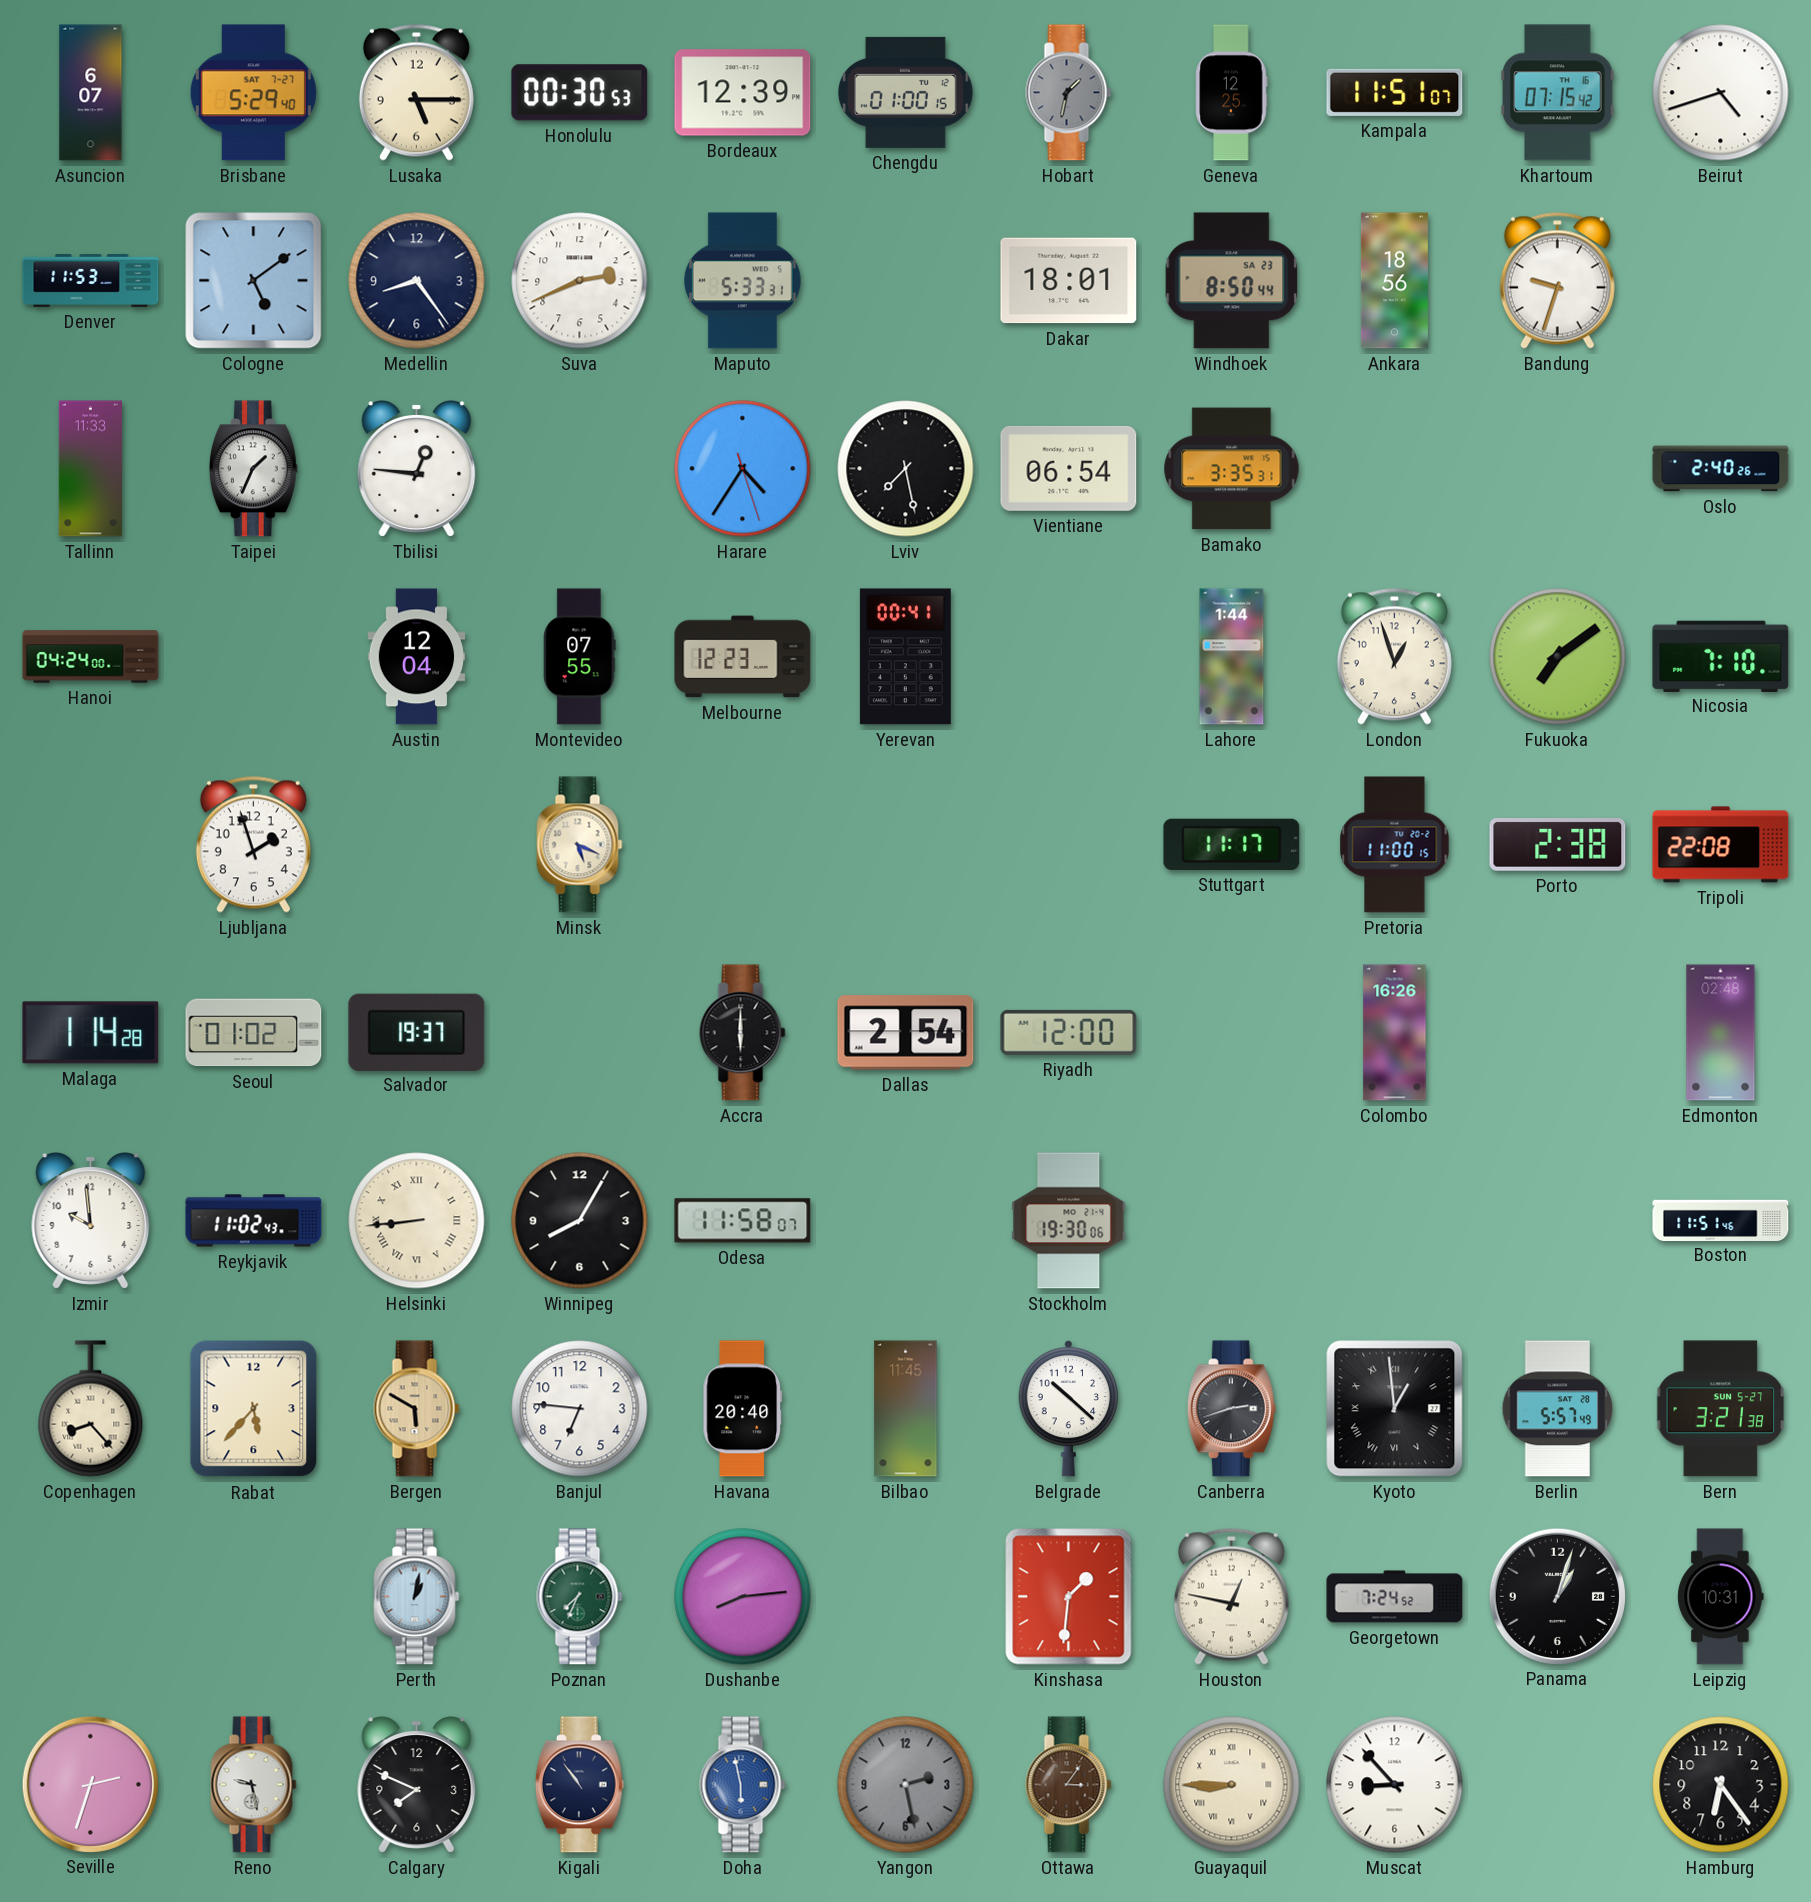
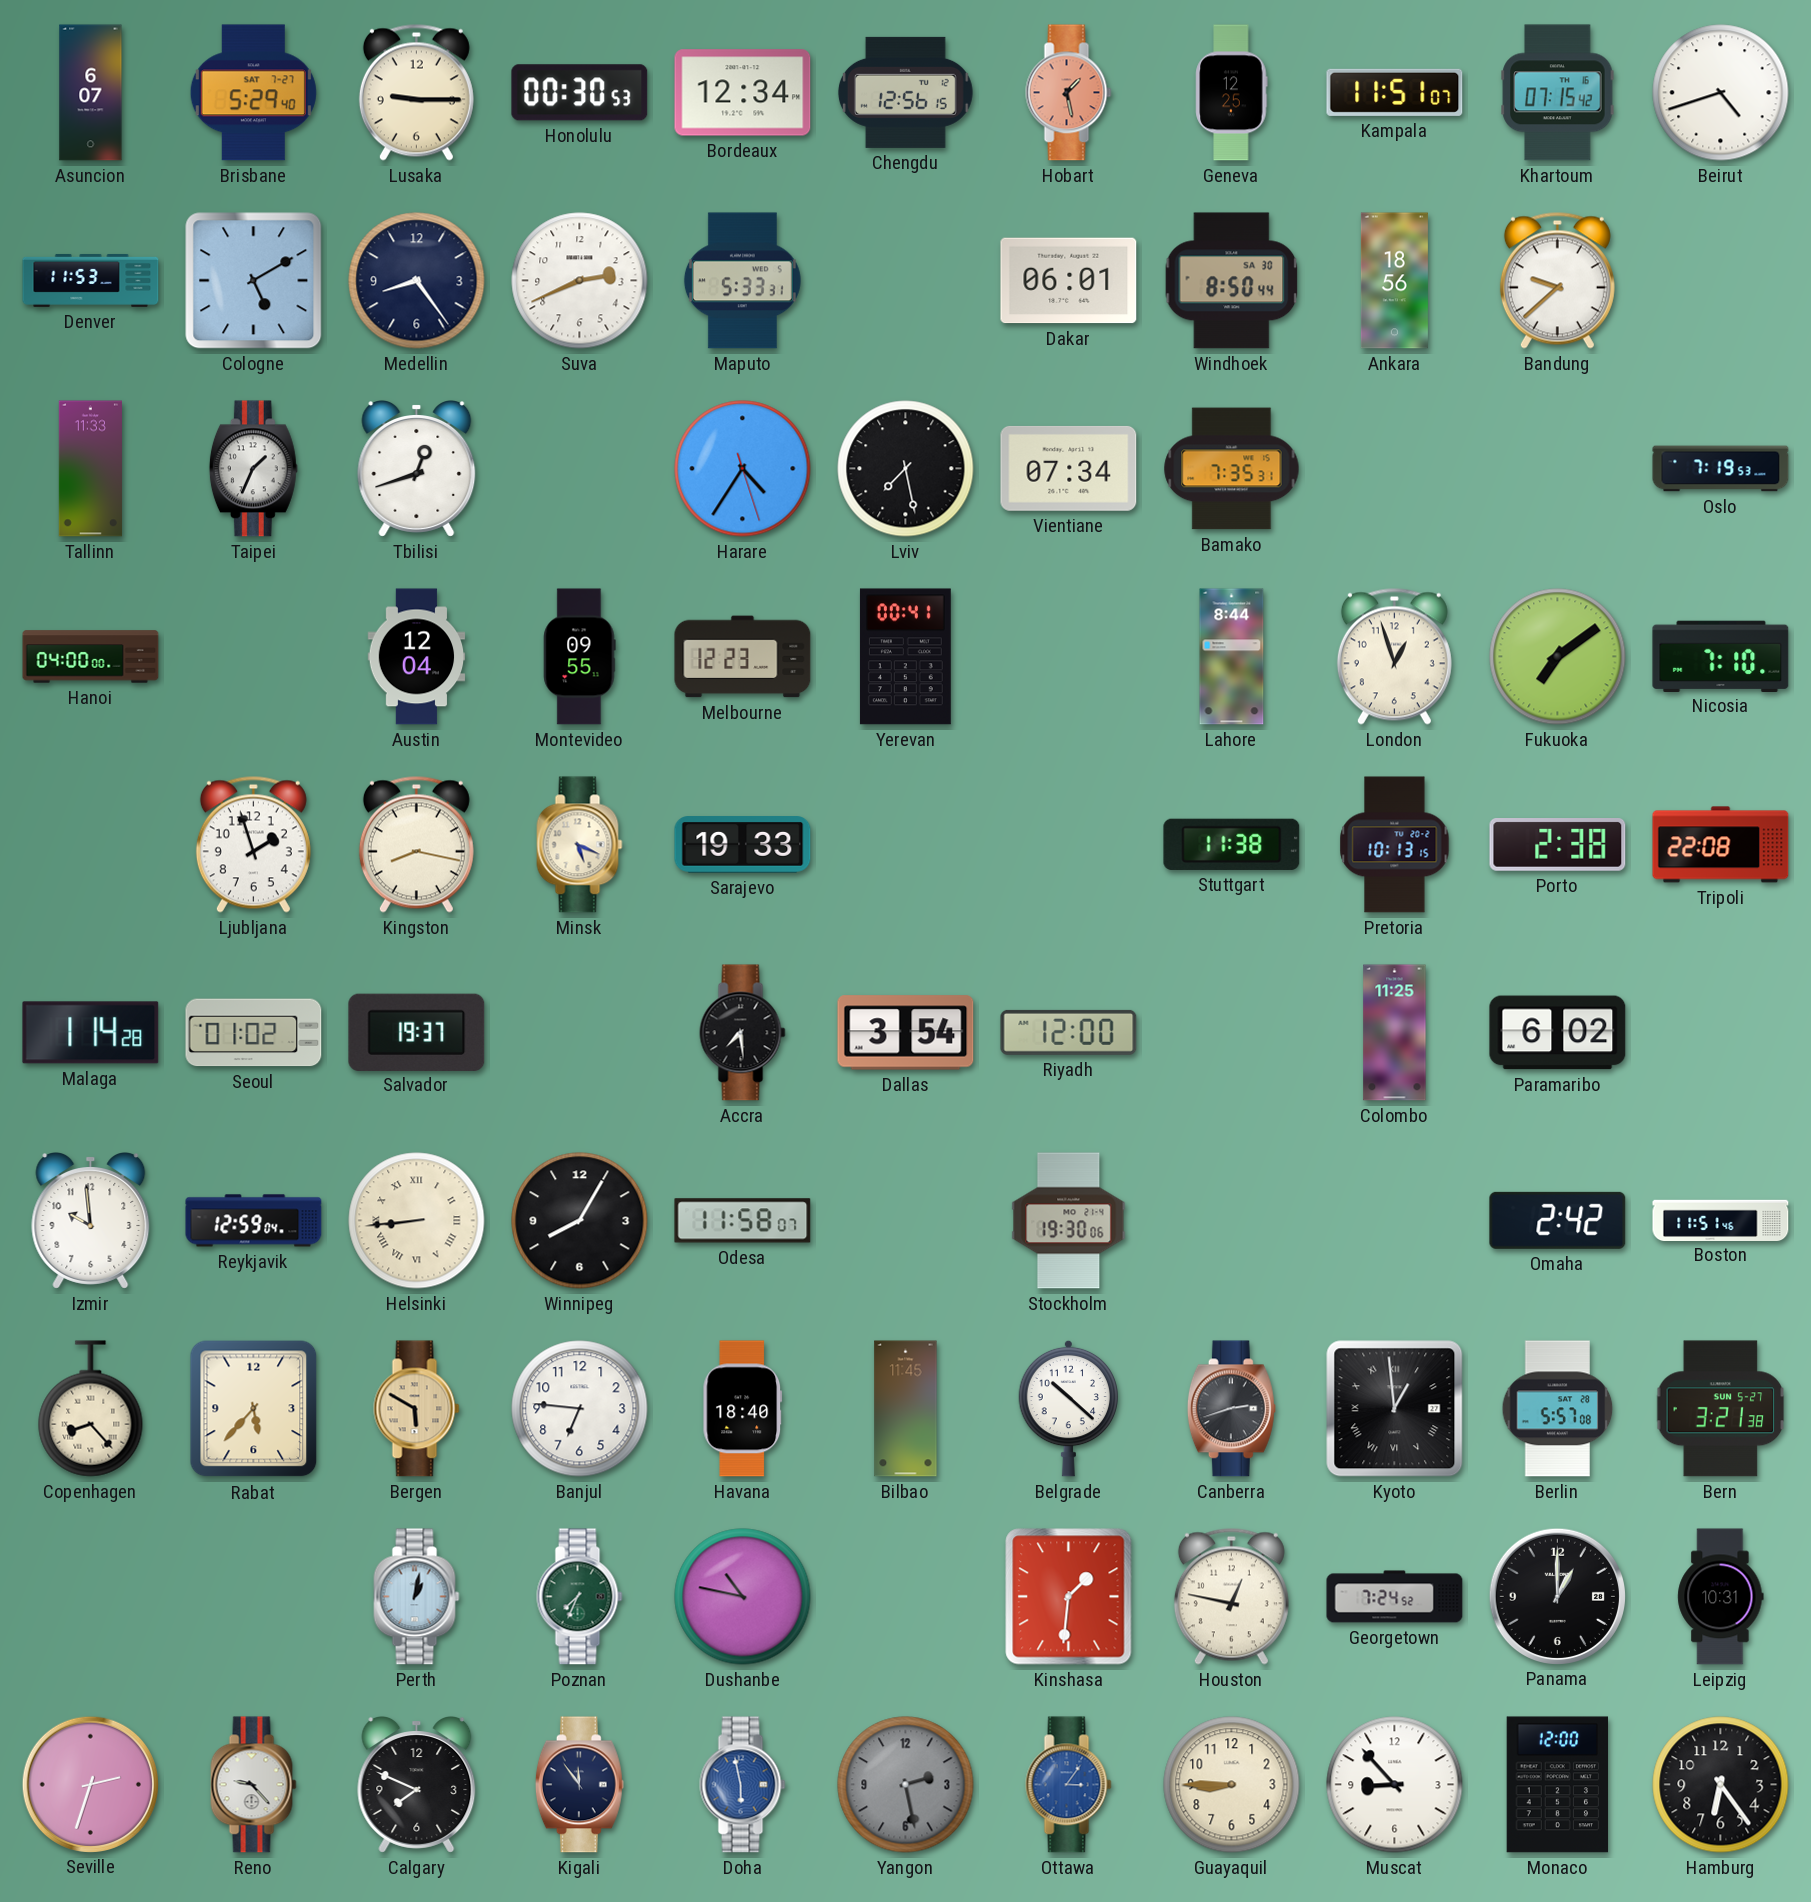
Lusaka: 5:15 -> 9:15
Bordeaux: 12:39 -> 12:34
Chengdu: 01:00 -> 12:56
Hobart: 1:32 -> 1:28
Hobart dial: grey -> salmon
Cologne: 5:09 -> 5:10
Dakar: 18:01 -> 06:01
Windhoek date: SA 23 -> SA 30
Bandung: 9:33 -> 9:38
Tbilisi: 12:46 -> 12:42
Vientiane: 06:54 -> 07:34
Bamako: 3:35 -> 7:35
Oslo: 2:40 -> 7:19
Hanoi: 04:24 -> 04:00
Montevideo: 07:55 -> 09:55
Lahore: 1:44 -> 8:44
Kingston: none -> 8:17
Sarajevo: none -> 19:33
Stuttgart: 11:17 -> 11:38
Pretoria: 11:00 -> 10:13
Accra: 6:00 -> 7:29
Dallas: 2:54 -> 3:54
Colombo: 16:26 -> 11:25
Paramaribo: none -> 6:02
Edmonton: 02:48 -> none
Reykjavik: 11:02 -> 12:59
Omaha: none -> 2:42
Havana: 20:40 -> 18:40
Berlin: 5:57:49 -> 5:57:08
Dushanbe: 8:14 -> 10:47
Panama: 1:03 -> 1:00
Reno: 9:28 -> 9:23
Kigali: 10:54 -> 11:54
Ottawa dial: brown -> blue
Guayaquil numerals: Roman -> Arabic
Monaco: none -> 12:00
